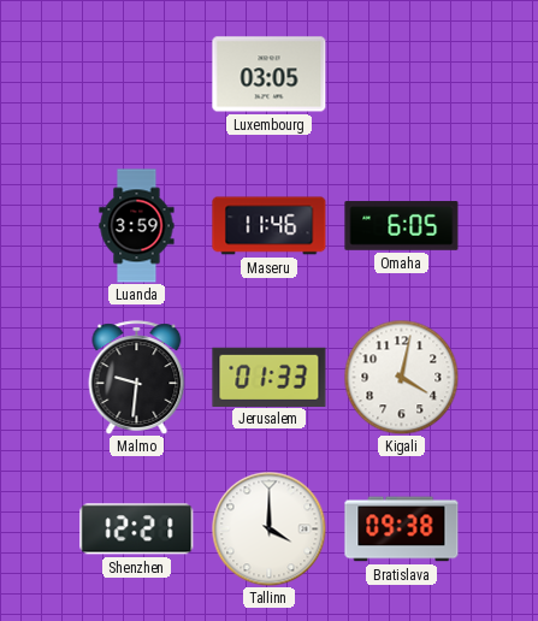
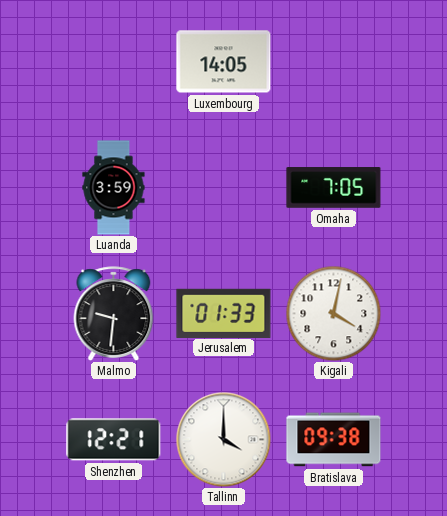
Luxembourg: 03:05 -> 14:05
Maseru: 11:46 -> none
Omaha: 6:05 -> 7:05
